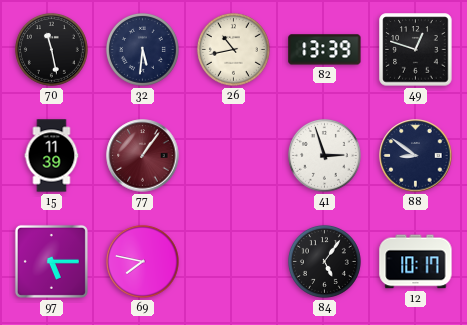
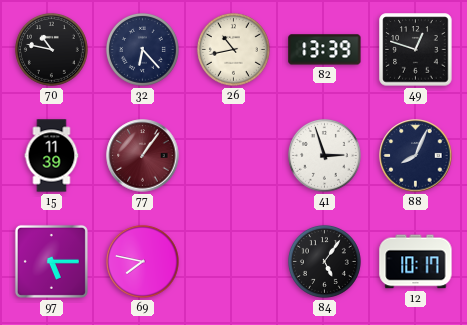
70: 11:28 -> 10:47
32: 5:31 -> 6:23
88: 8:51 -> 8:04
